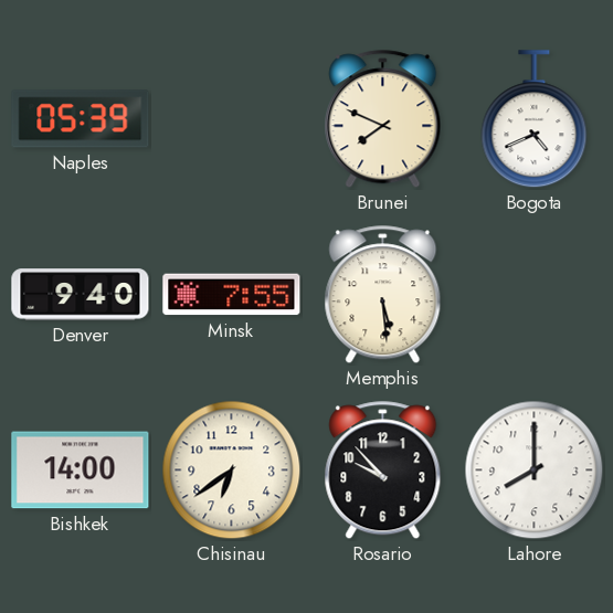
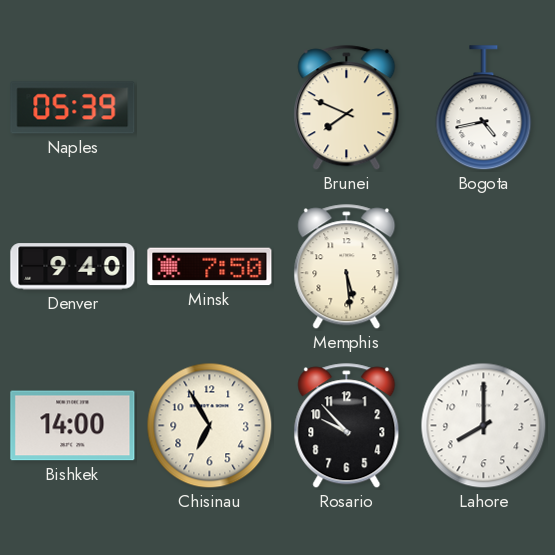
Bogota: 4:41 -> 4:43
Minsk: 7:55 -> 7:50
Chisinau: 6:39 -> 6:55
